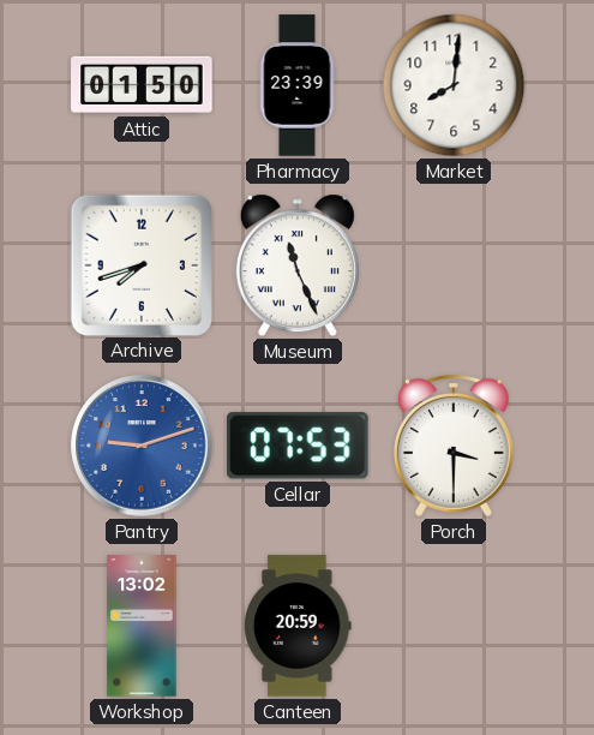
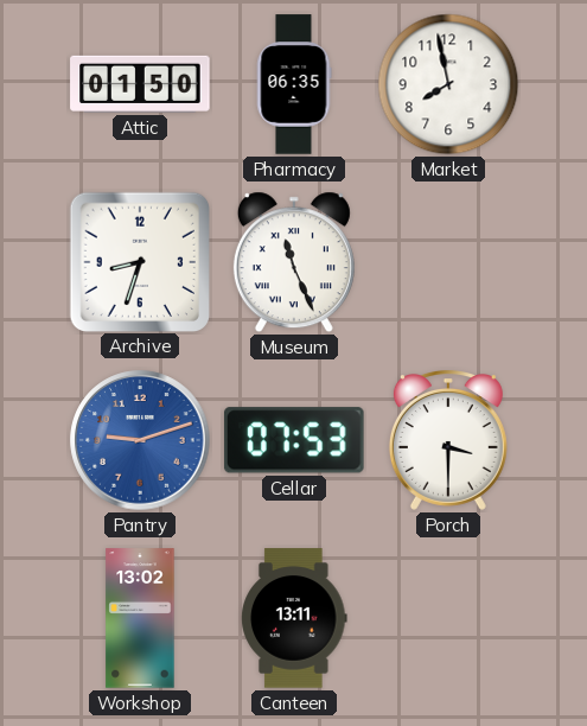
Pharmacy: 23:39 -> 06:35
Market: 8:01 -> 7:58
Archive: 7:42 -> 8:33
Canteen: 20:59 -> 13:11
